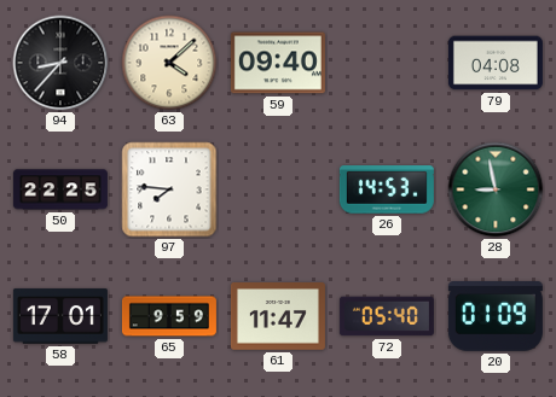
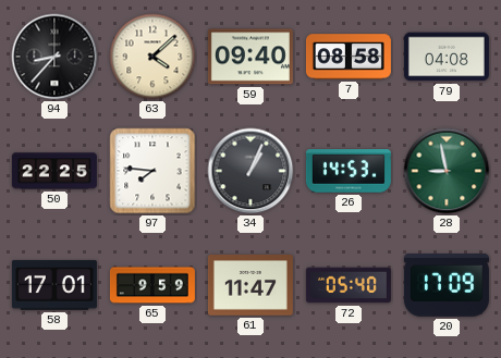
7: none -> 08:58
34: none -> 1:04
20: 01:09 -> 17:09
